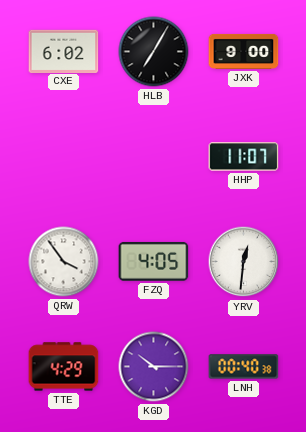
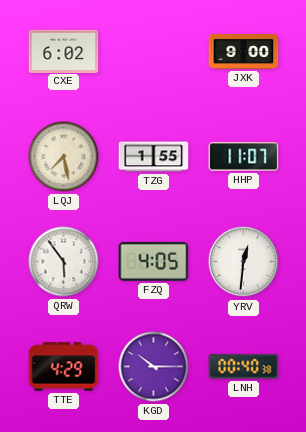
HLB: 7:05 -> none
LQJ: none -> 7:28
TZG: none -> 1:55
QRW: 3:54 -> 5:54
